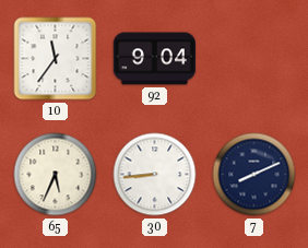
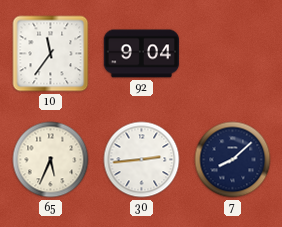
30: 8:44 -> 2:44
7: 8:11 -> 8:08
